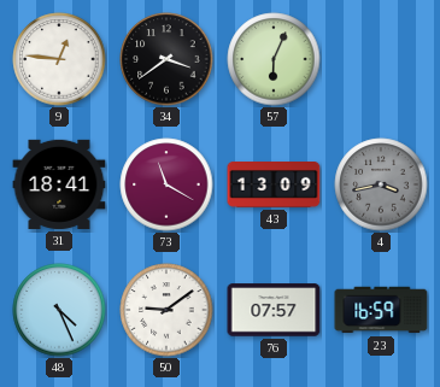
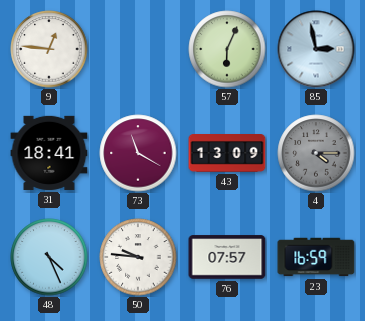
34: 3:39 -> none
85: none -> 2:58
4: 3:43 -> 4:15
50: 9:09 -> 9:46
